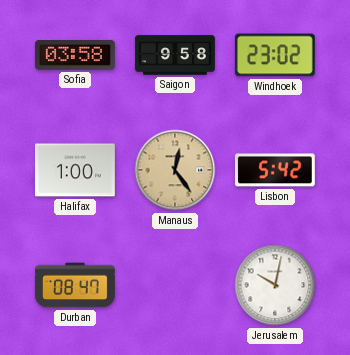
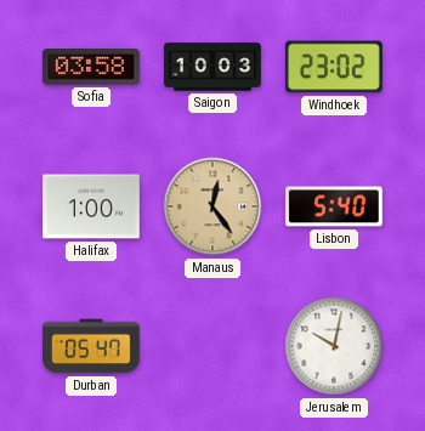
Saigon: 9:58 -> 10:03
Lisbon: 5:42 -> 5:40
Durban: 08:47 -> 05:47
